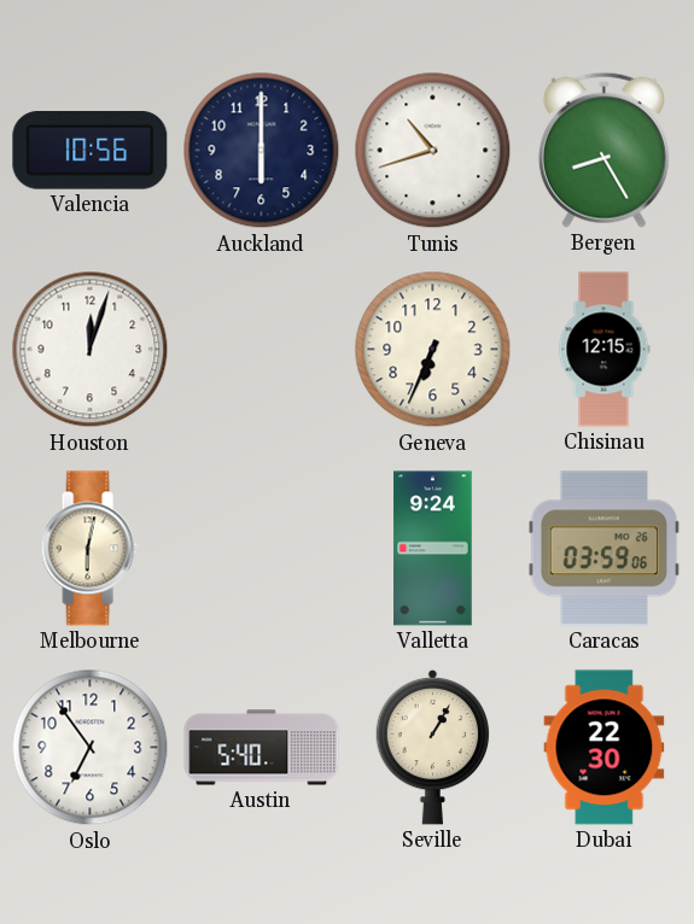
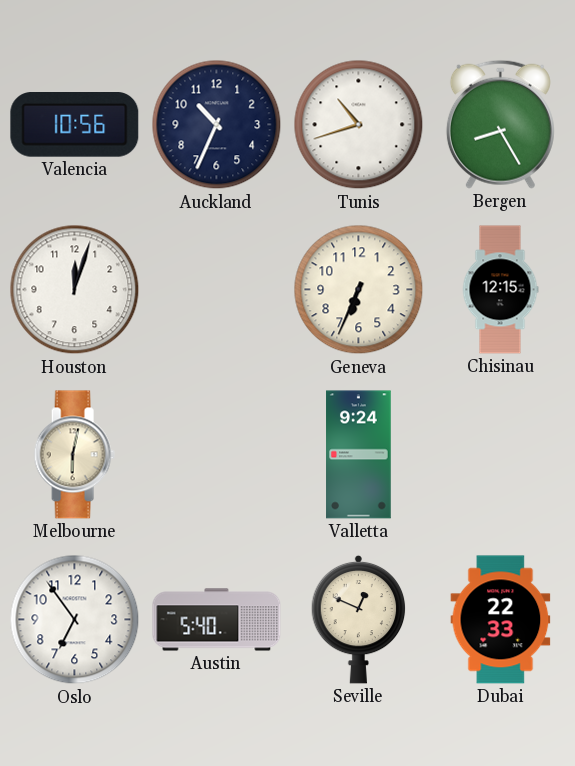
Auckland: 6:00 -> 10:34
Caracas: 03:59 -> none
Seville: 1:05 -> 12:49
Dubai: 22:30 -> 22:33
